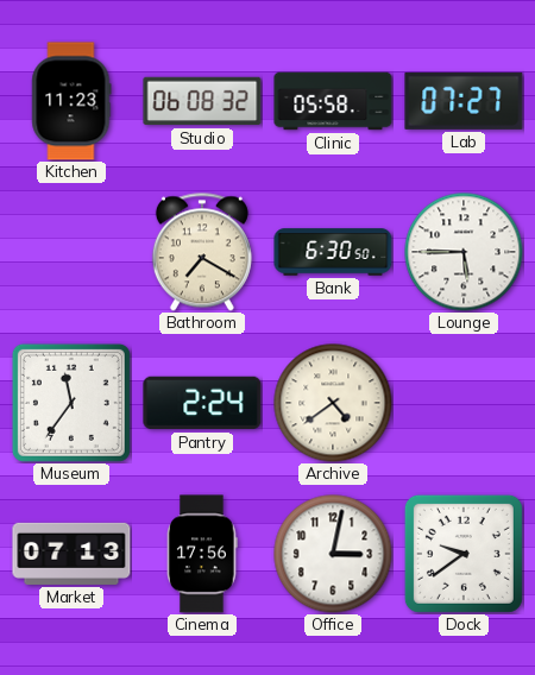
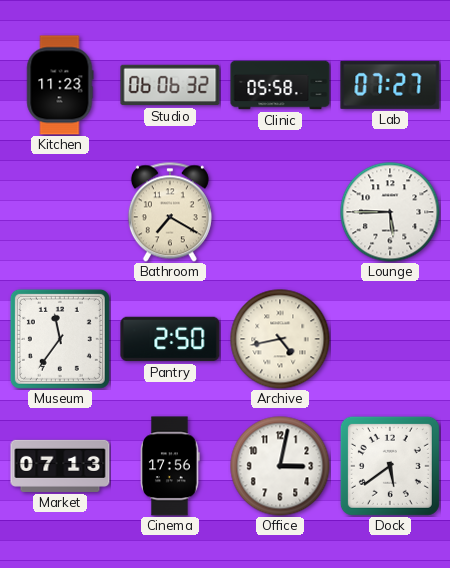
Studio: 06:08 -> 06:06
Bank: 6:30 -> none
Pantry: 2:24 -> 2:50
Archive: 4:39 -> 4:43
Dock: 9:39 -> 5:39
